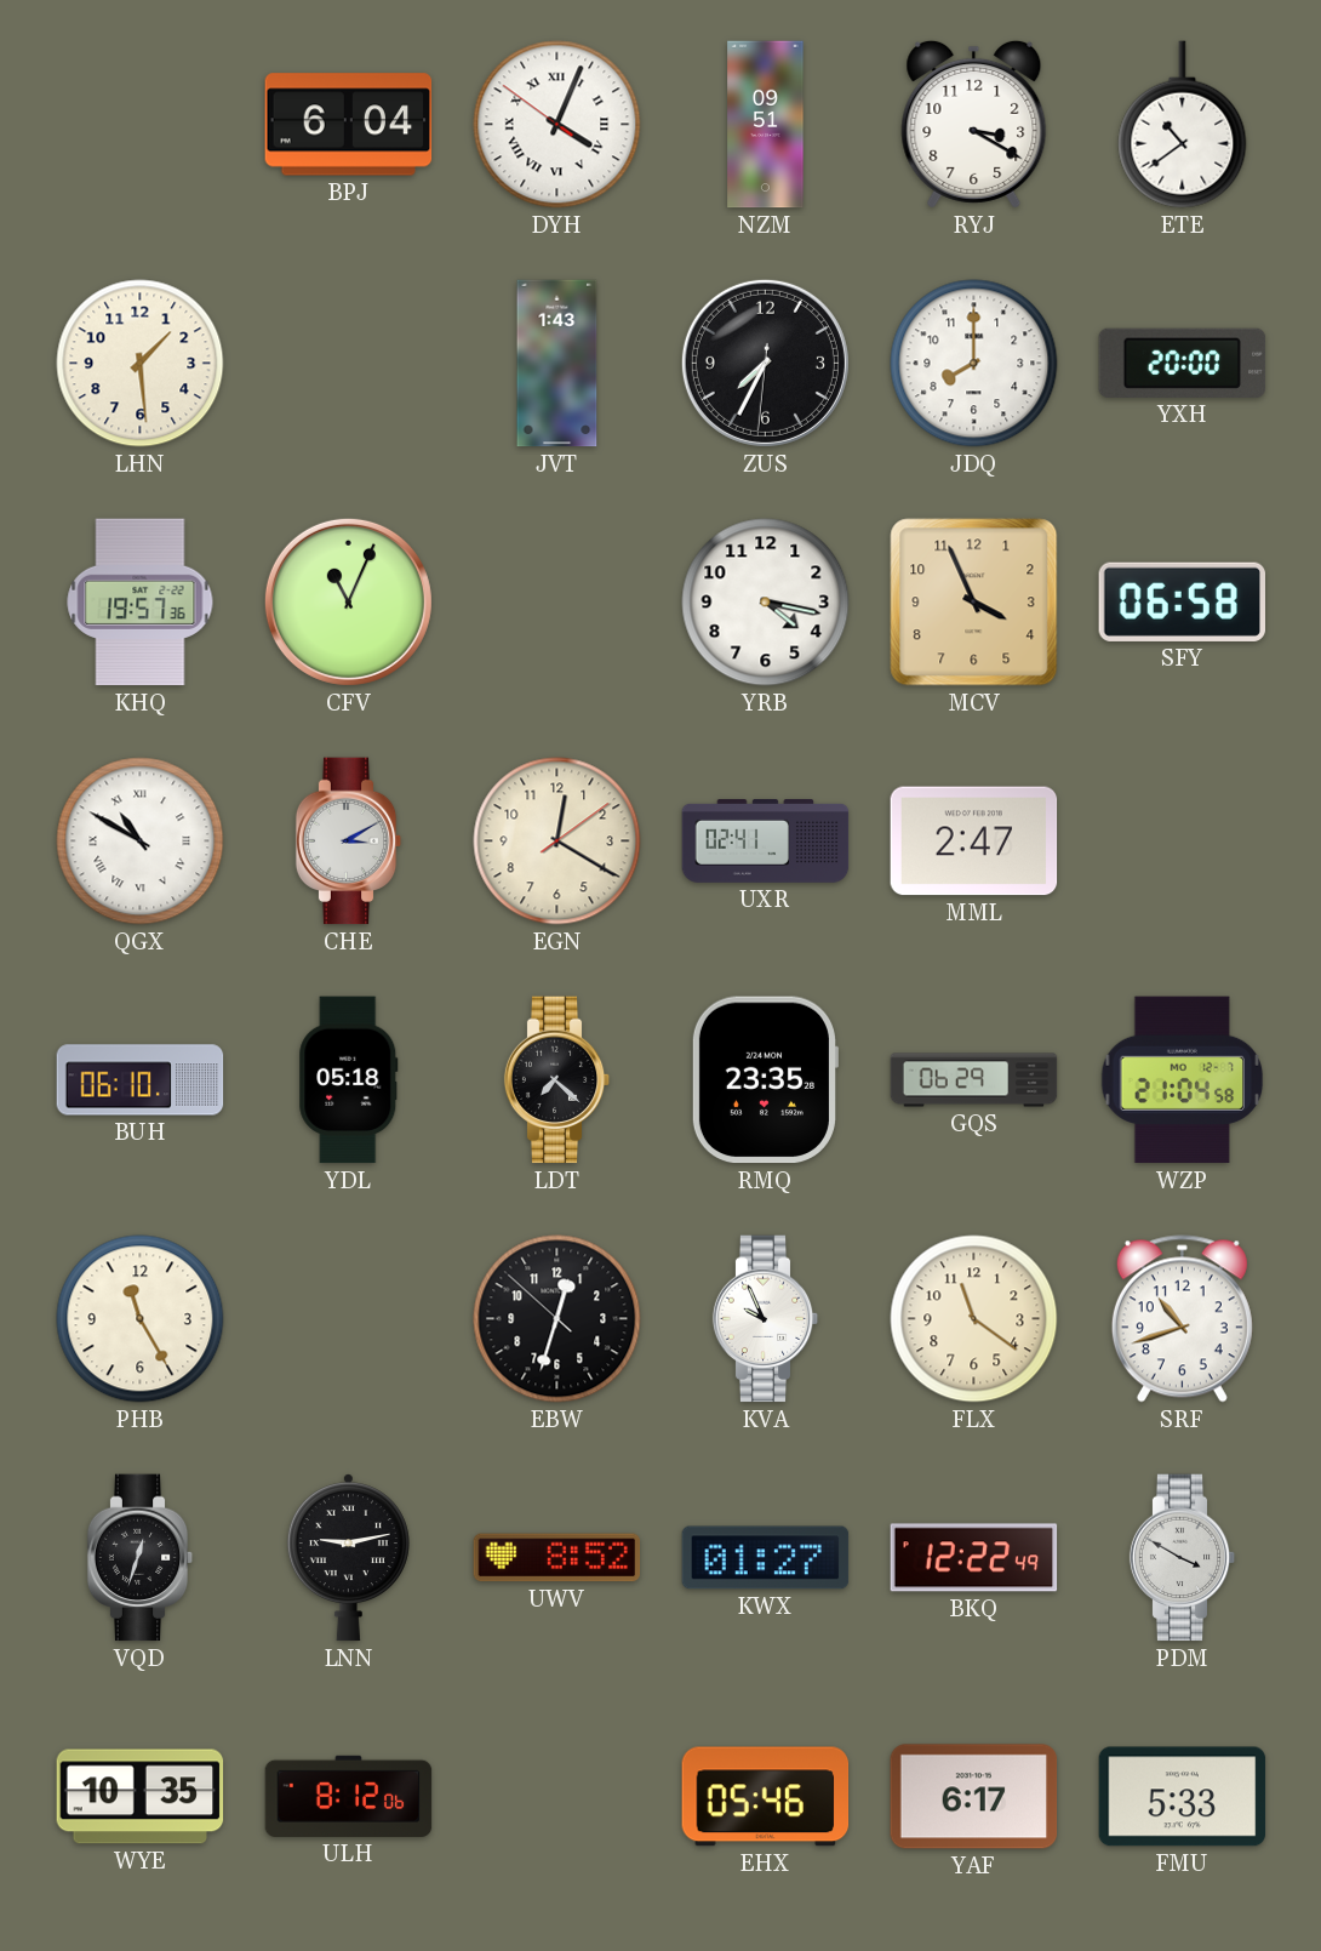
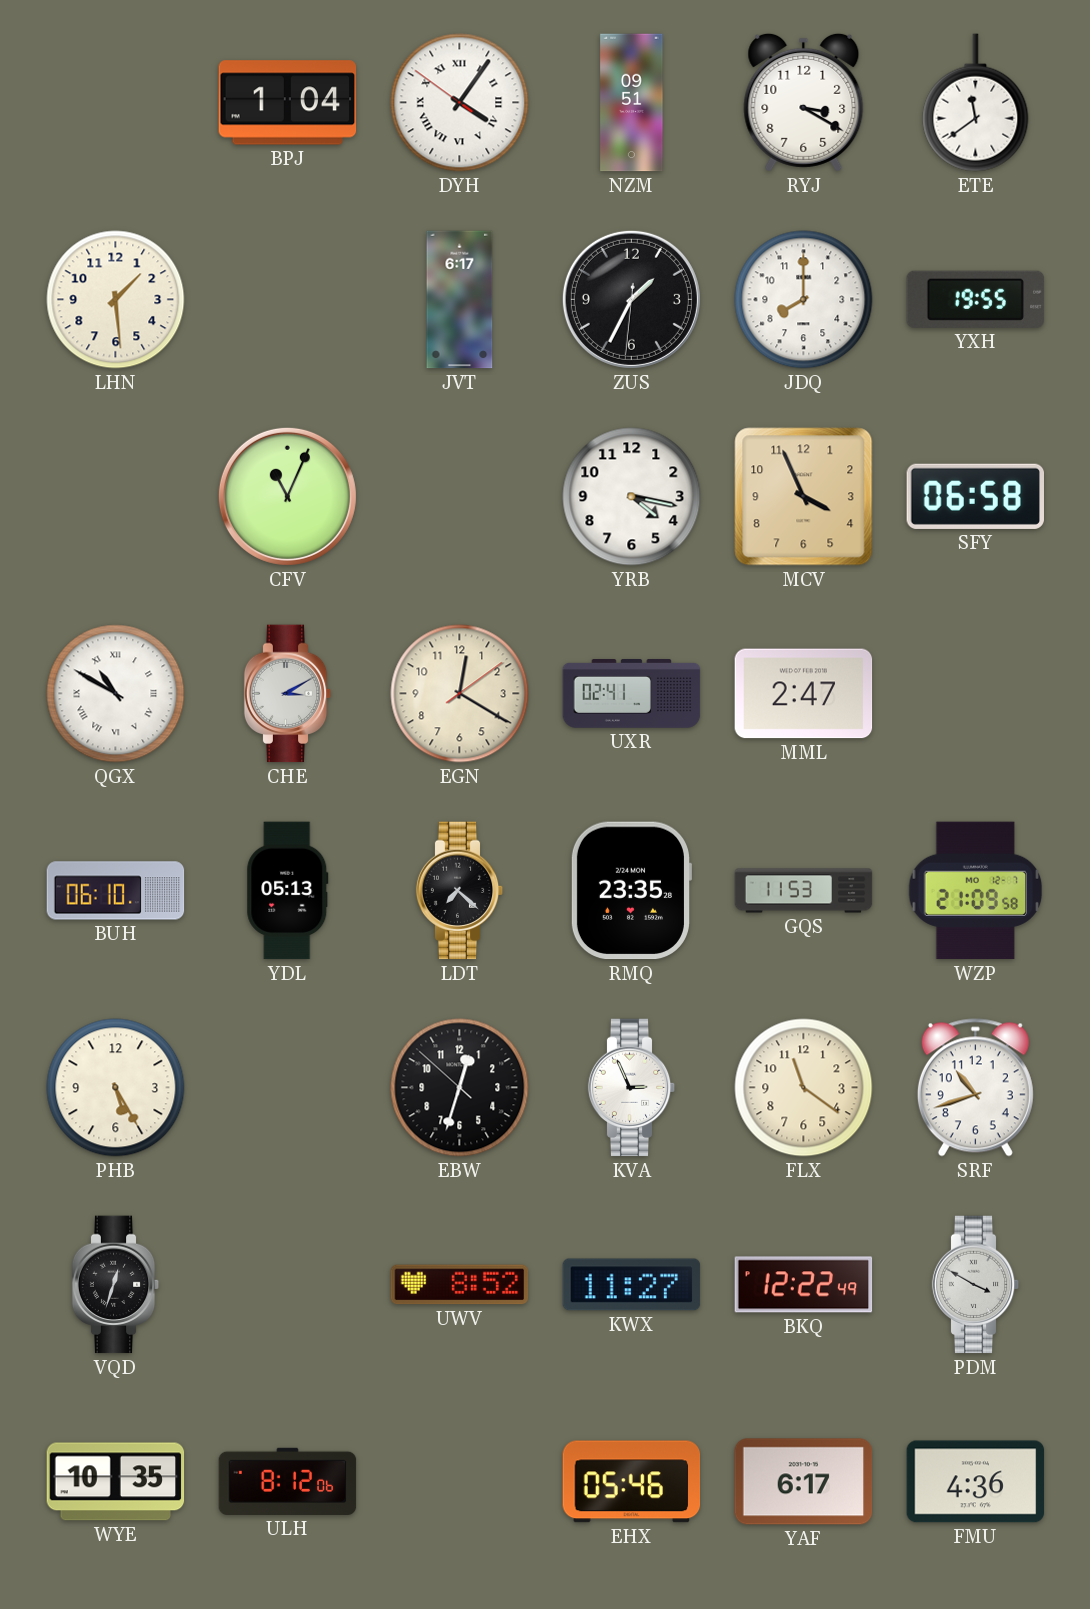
BPJ: 6:04 -> 1:04
DYH: 4:03 -> 4:05
ETE: 10:39 -> 11:39
JVT: 1:43 -> 6:17
ZUS: 7:34 -> 1:34
YXH: 20:00 -> 19:55
KHQ: 19:57 -> none
YDL: 05:18 -> 05:13
GQS: 06:29 -> 11:53
WZP: 21:04 -> 21:09
PHB: 11:25 -> 5:25
KVA: 9:56 -> 2:56
LNN: 9:13 -> none
KWX: 01:27 -> 11:27
FMU: 5:33 -> 4:36
